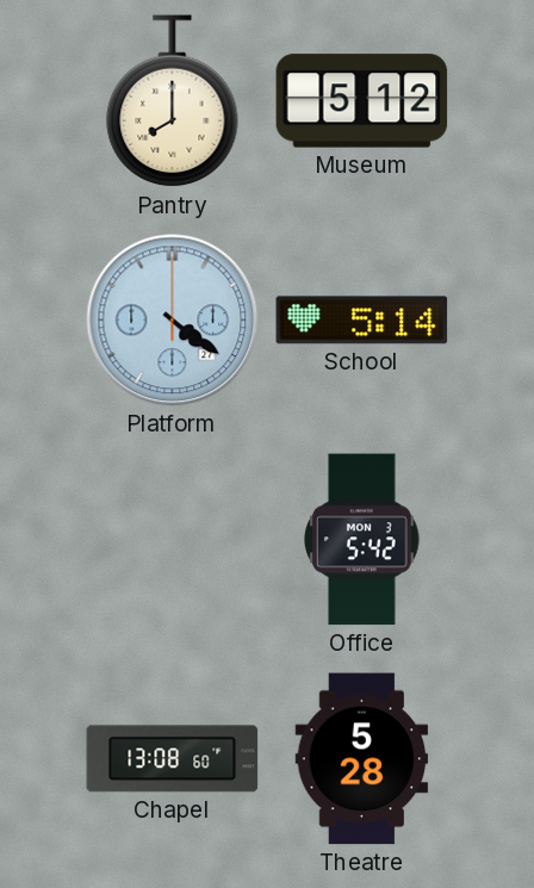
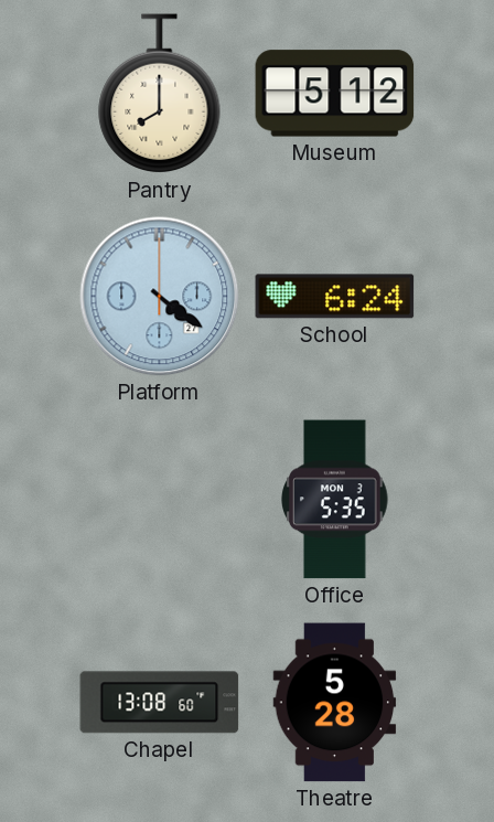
School: 5:14 -> 6:24
Office: 5:42 -> 5:35
